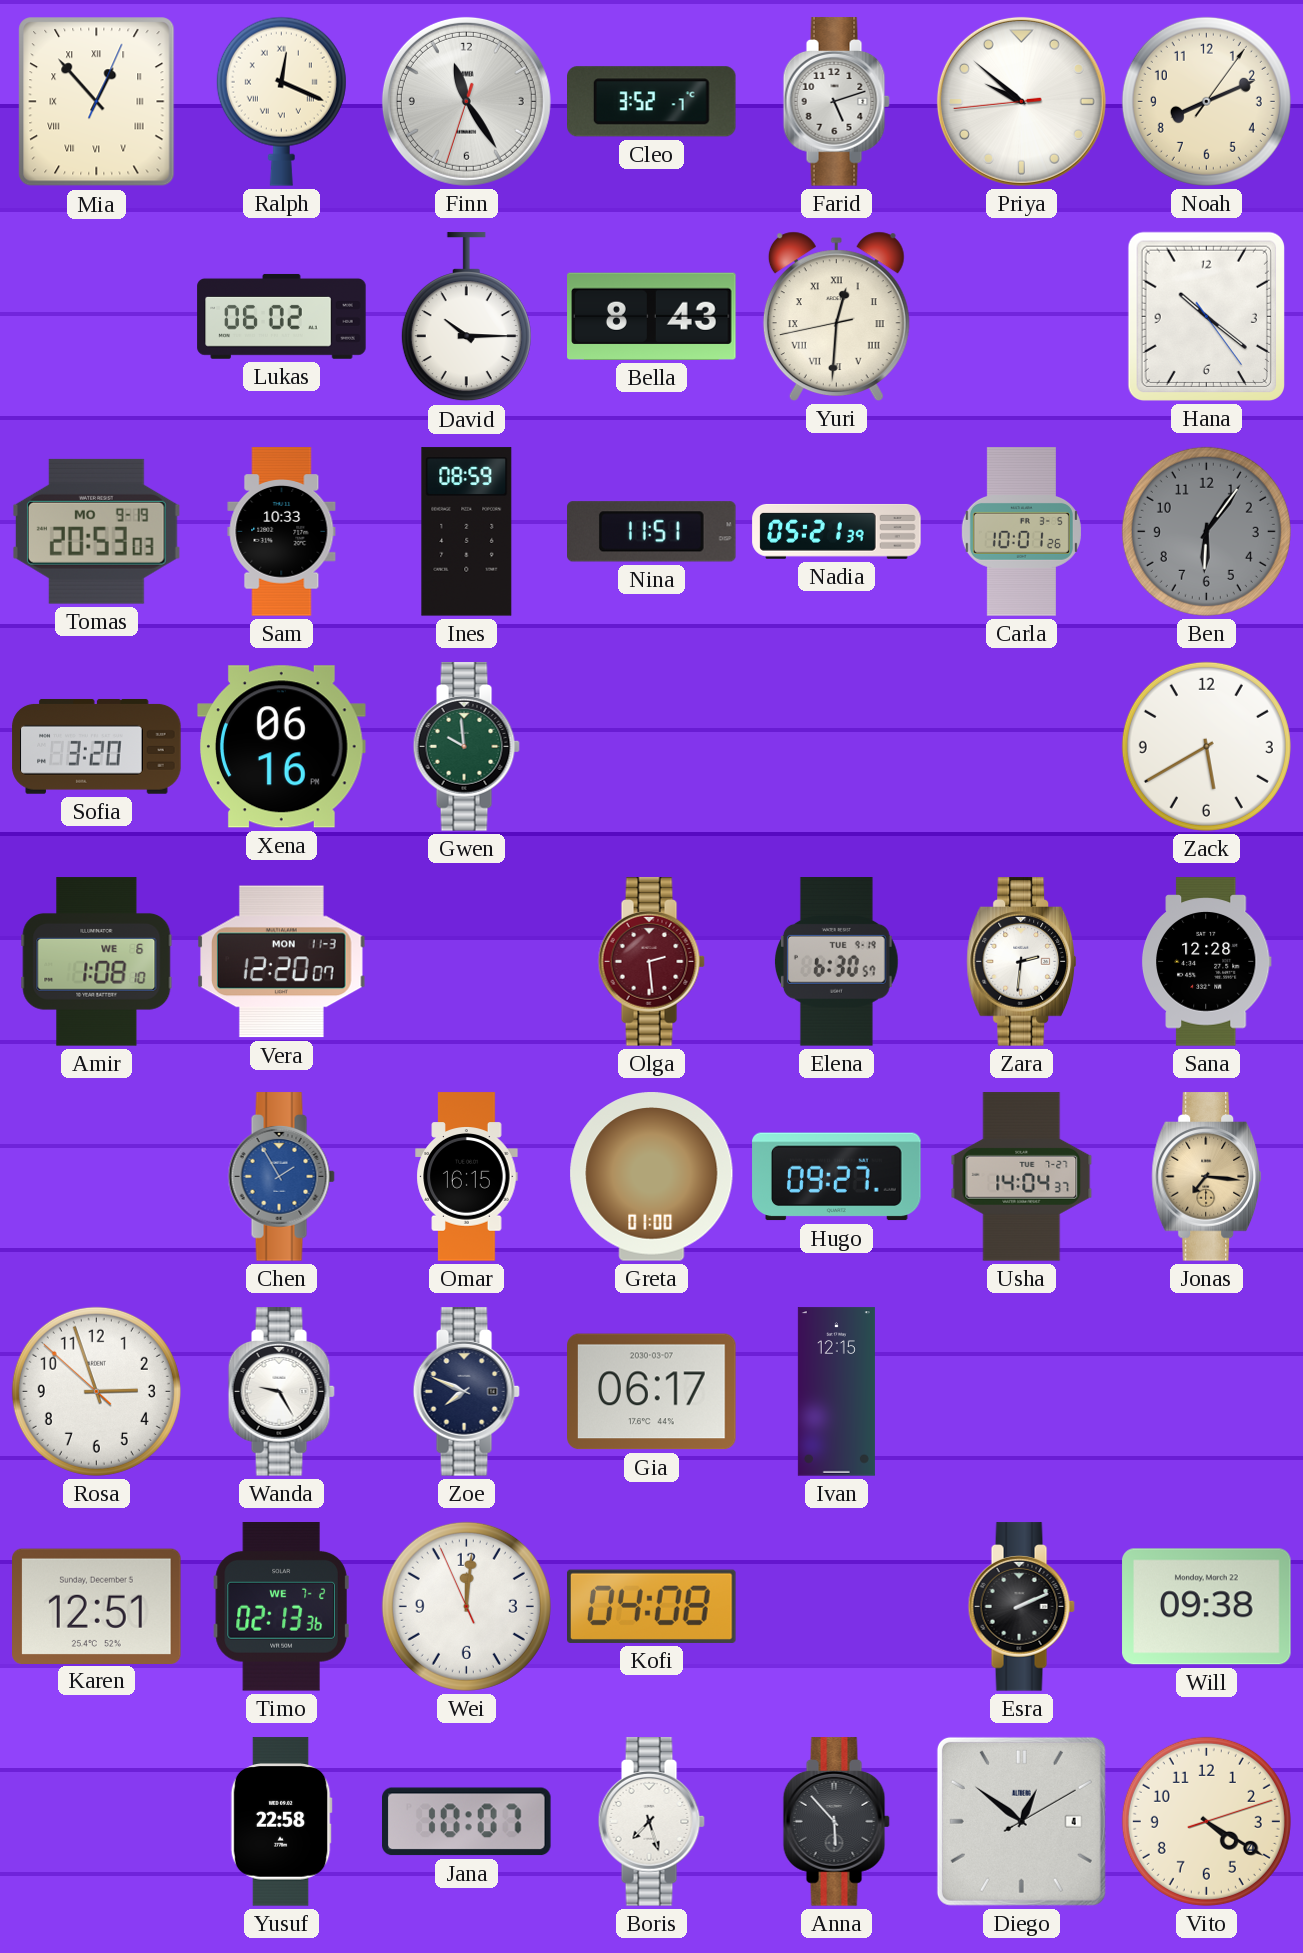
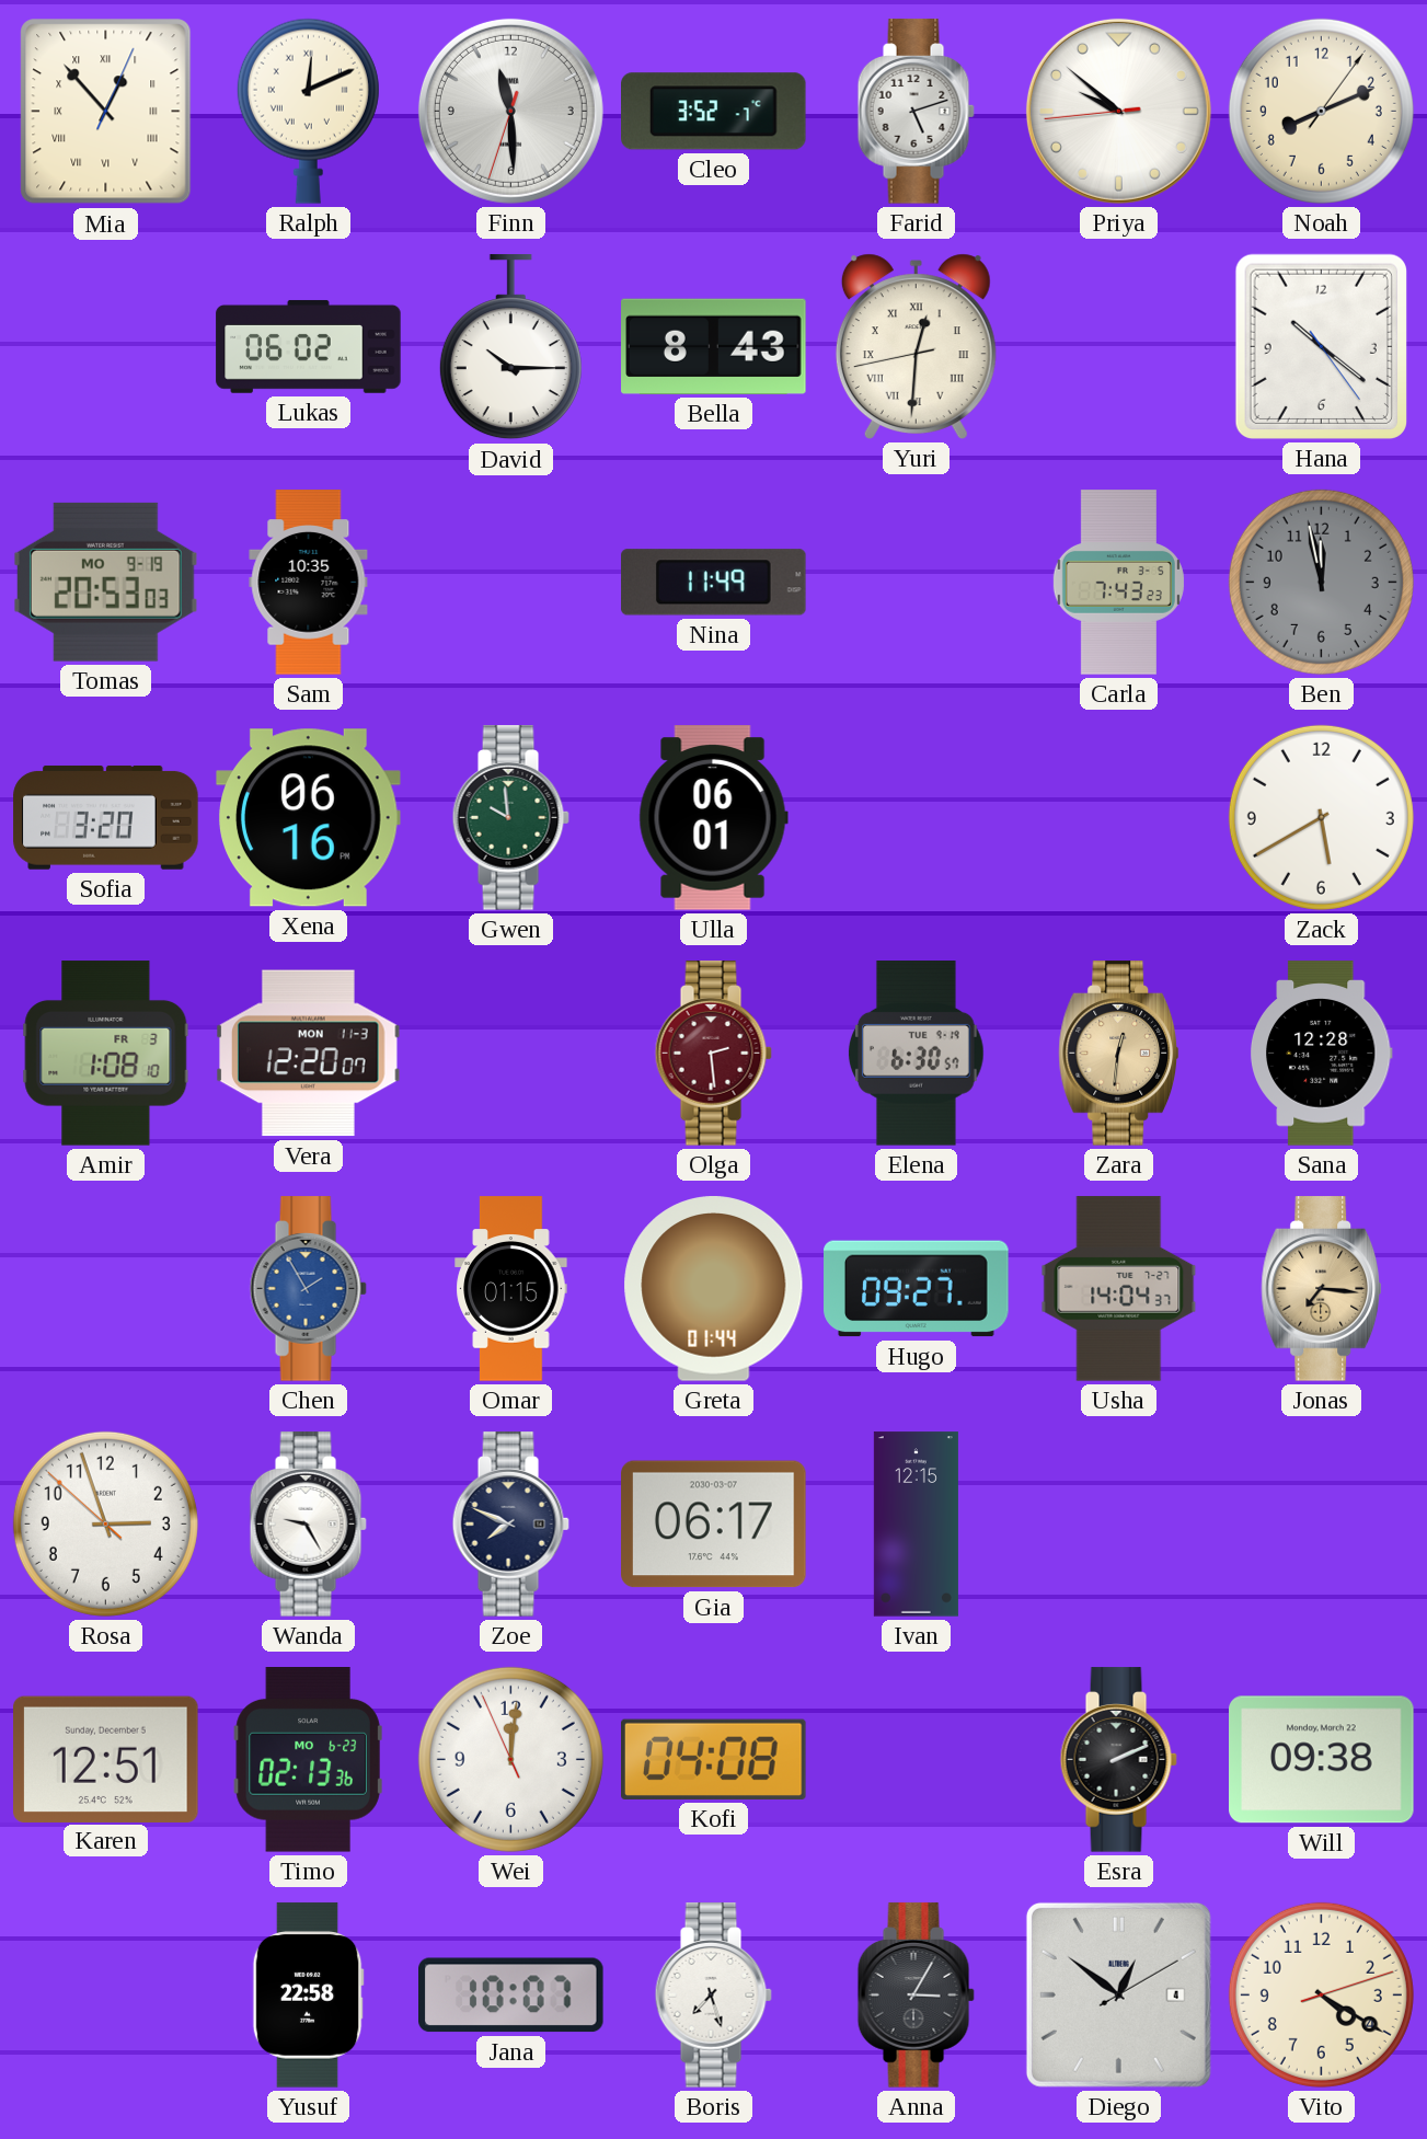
Ralph: 12:19 -> 12:11
Finn: 11:24 -> 11:29
Sam: 10:33 -> 10:35
Ines: 08:59 -> none
Nina: 11:51 -> 11:49
Nadia: 05:21 -> none
Carla: 10:01 -> 7:43
Ben: 6:06 -> 11:58
Ulla: none -> 06:01
Amir date: WE 6 -> FR 3
Zara: 2:31 -> 12:31
Zara dial: white -> champagne
Omar: 16:15 -> 01:15
Greta: 01:00 -> 01:44
Timo date: WE 7-2 -> MO 6-23
Anna: 5:53 -> 3:05
